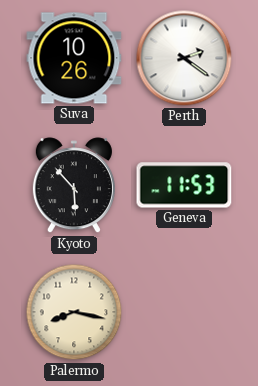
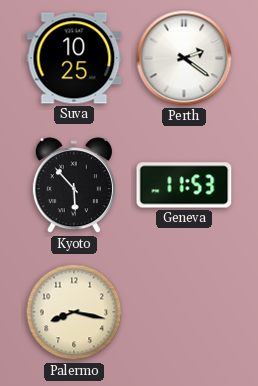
Suva: 10:26 -> 10:25
